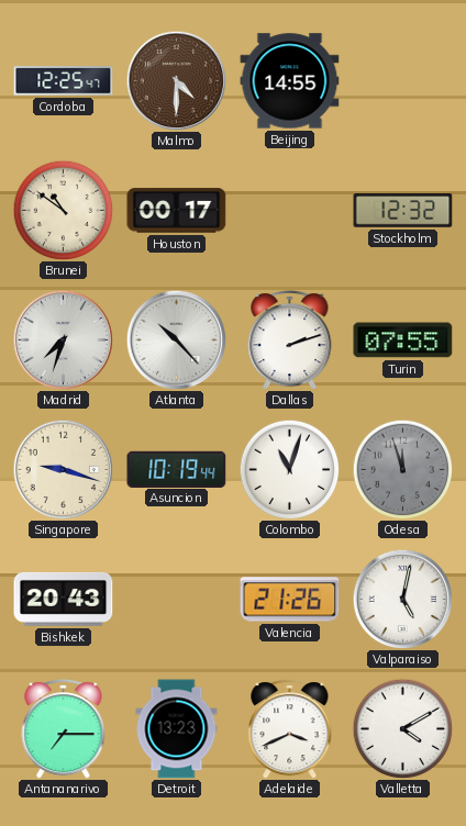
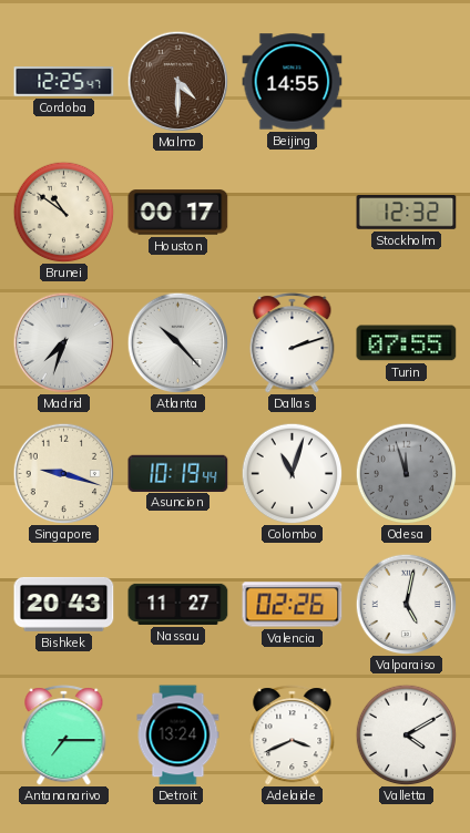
Nassau: none -> 11:27
Valencia: 21:26 -> 02:26
Detroit: 13:23 -> 13:24
